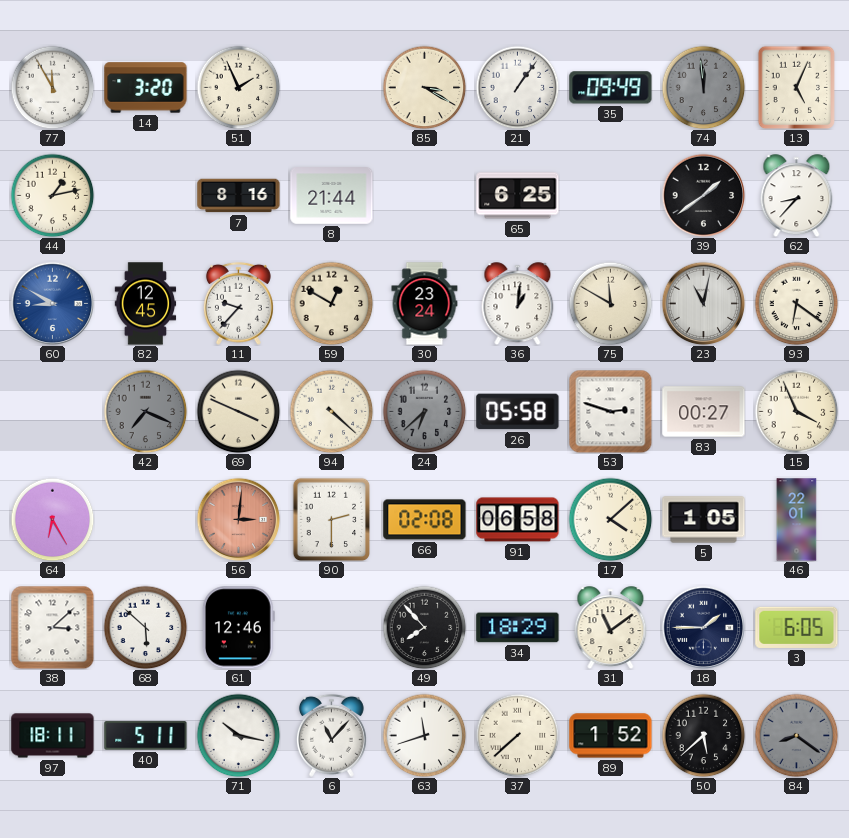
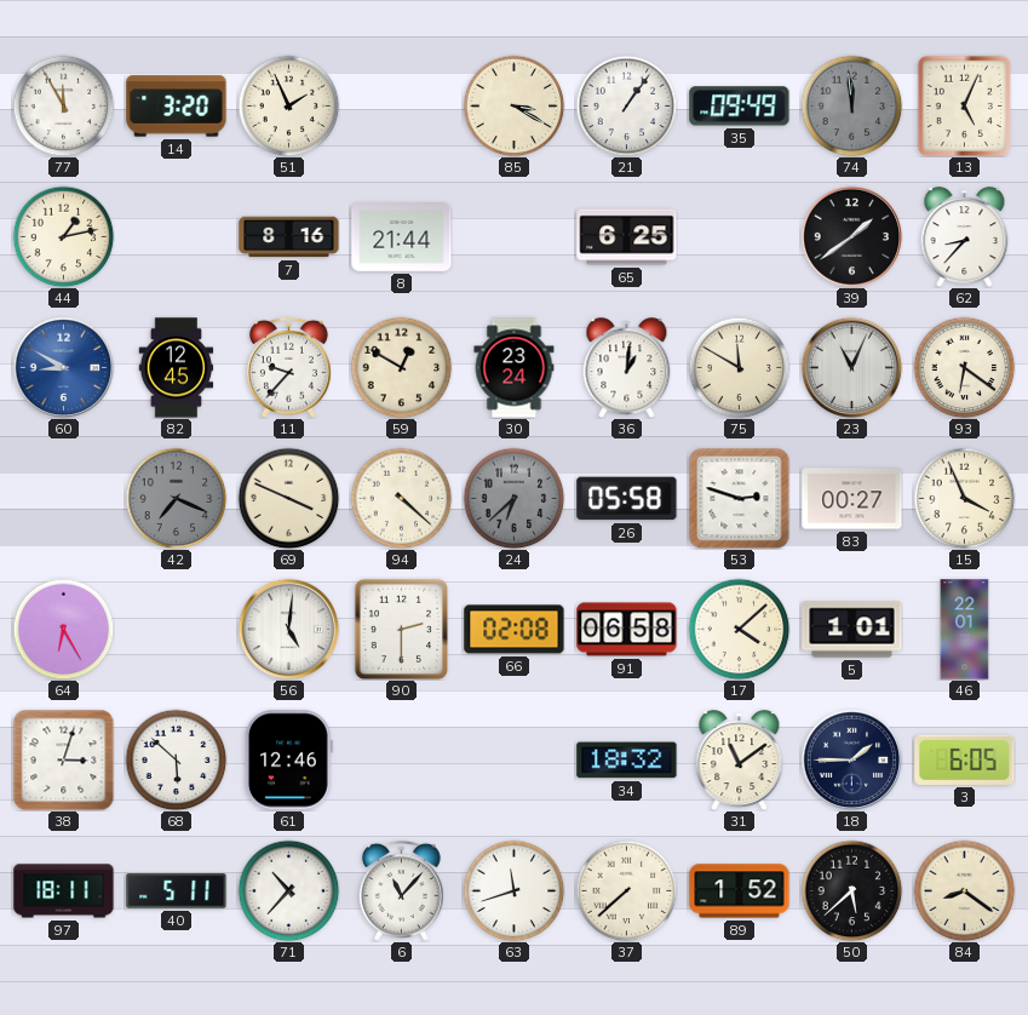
23: 11:02 -> 11:04
56: 3:01 -> 5:01
56 dial: salmon -> white
5: 1:05 -> 1:01
38: 3:08 -> 3:03
49: 7:53 -> none
34: 18:29 -> 18:32
71: 10:17 -> 10:37
84 dial: grey -> cream
